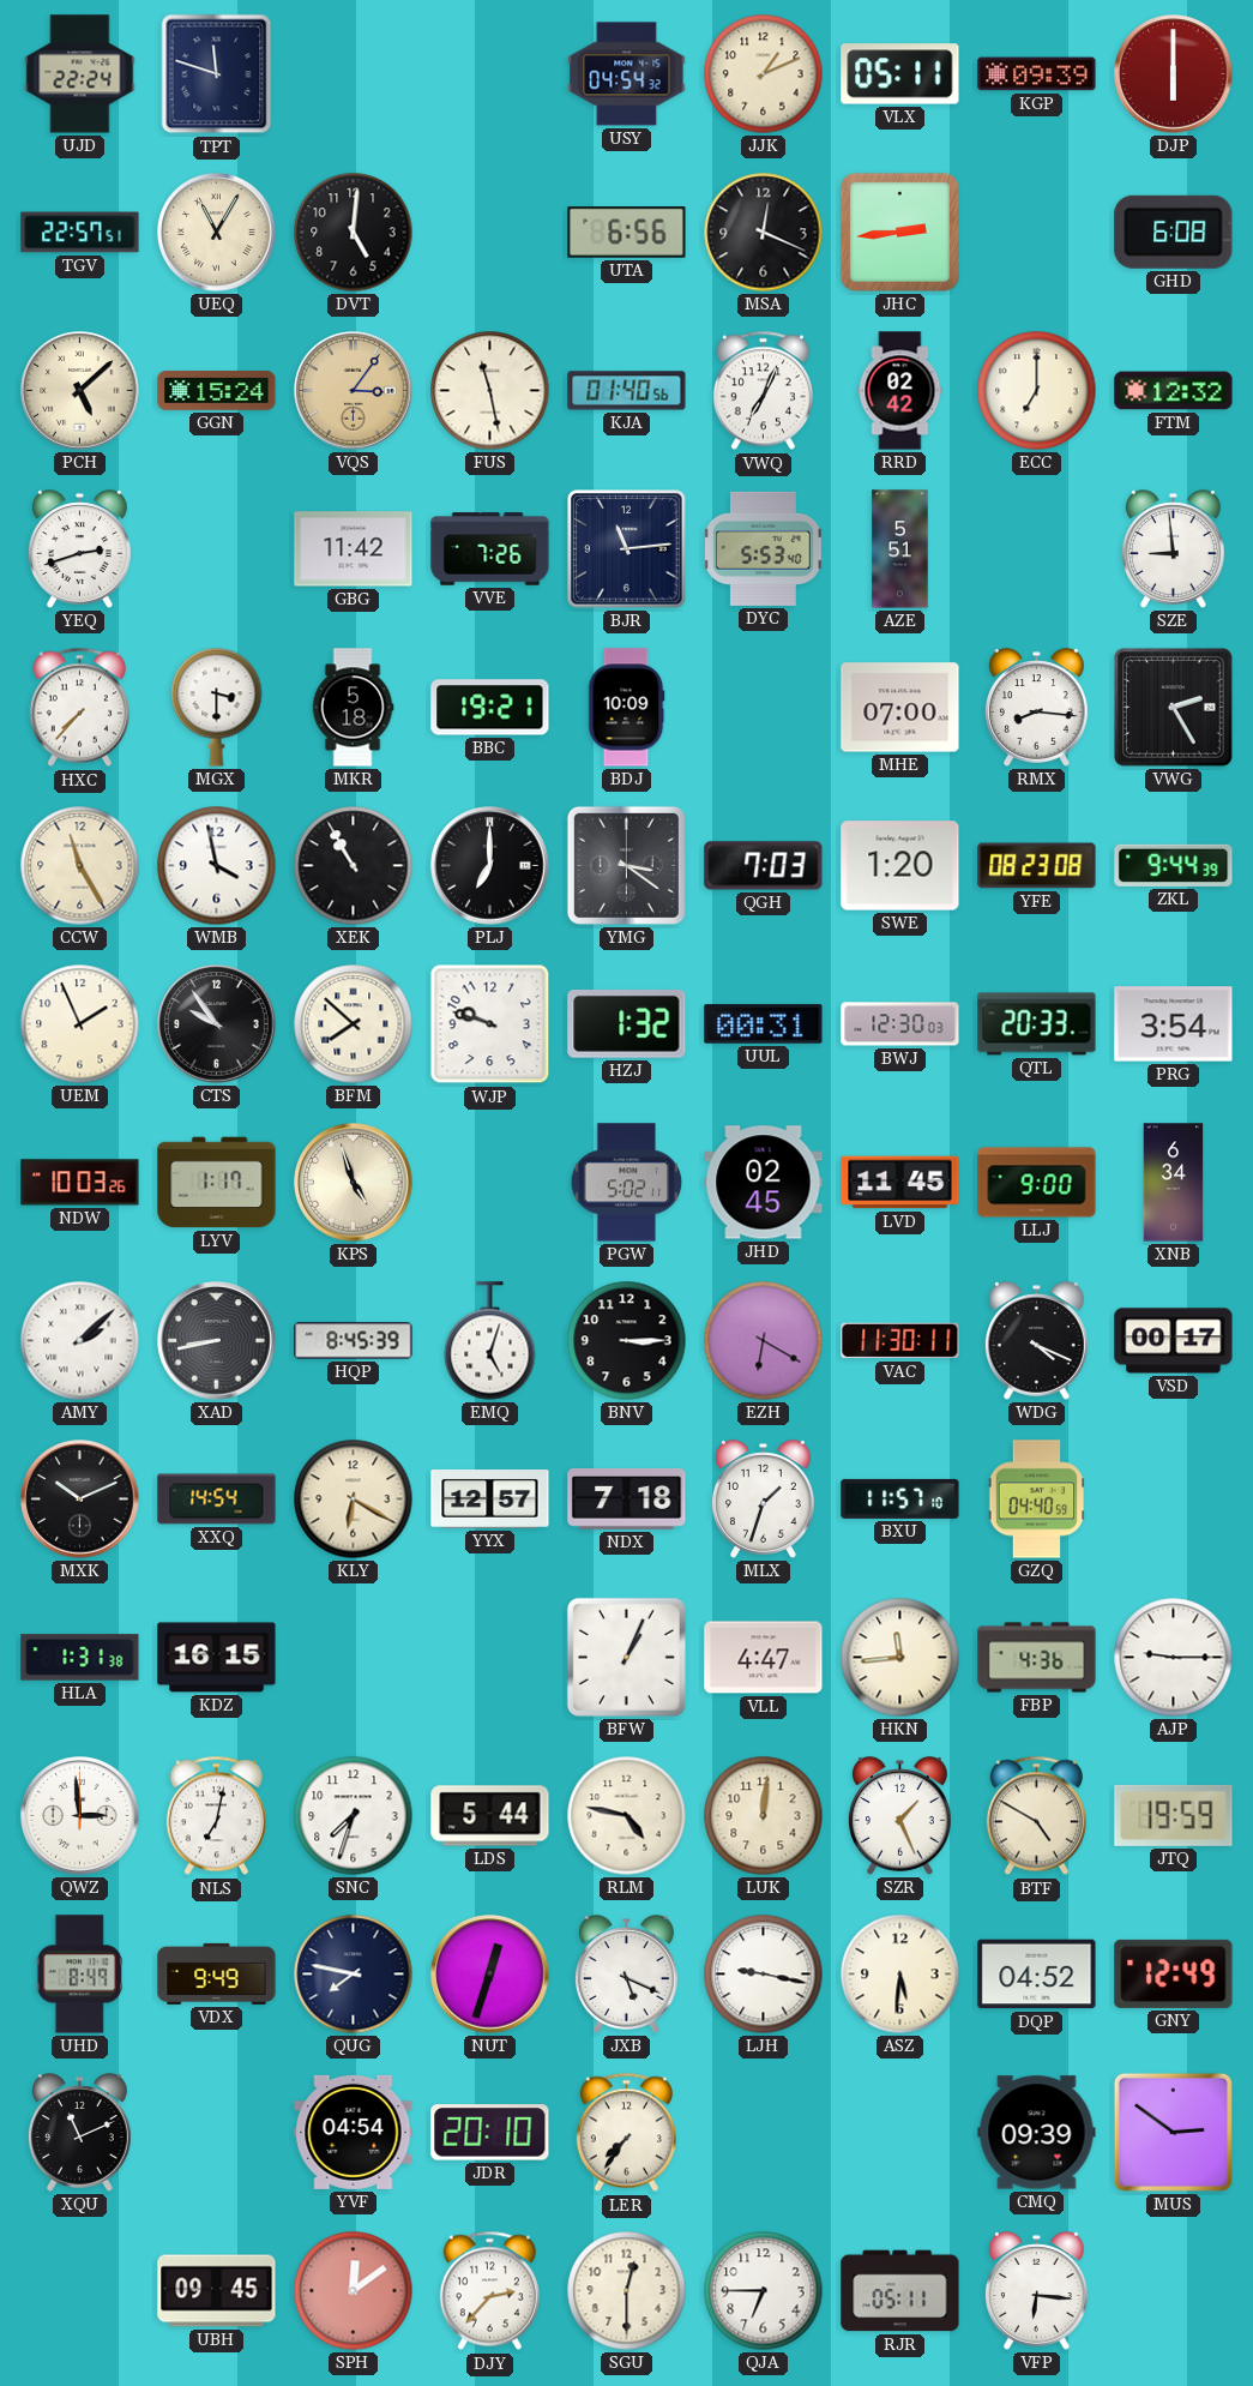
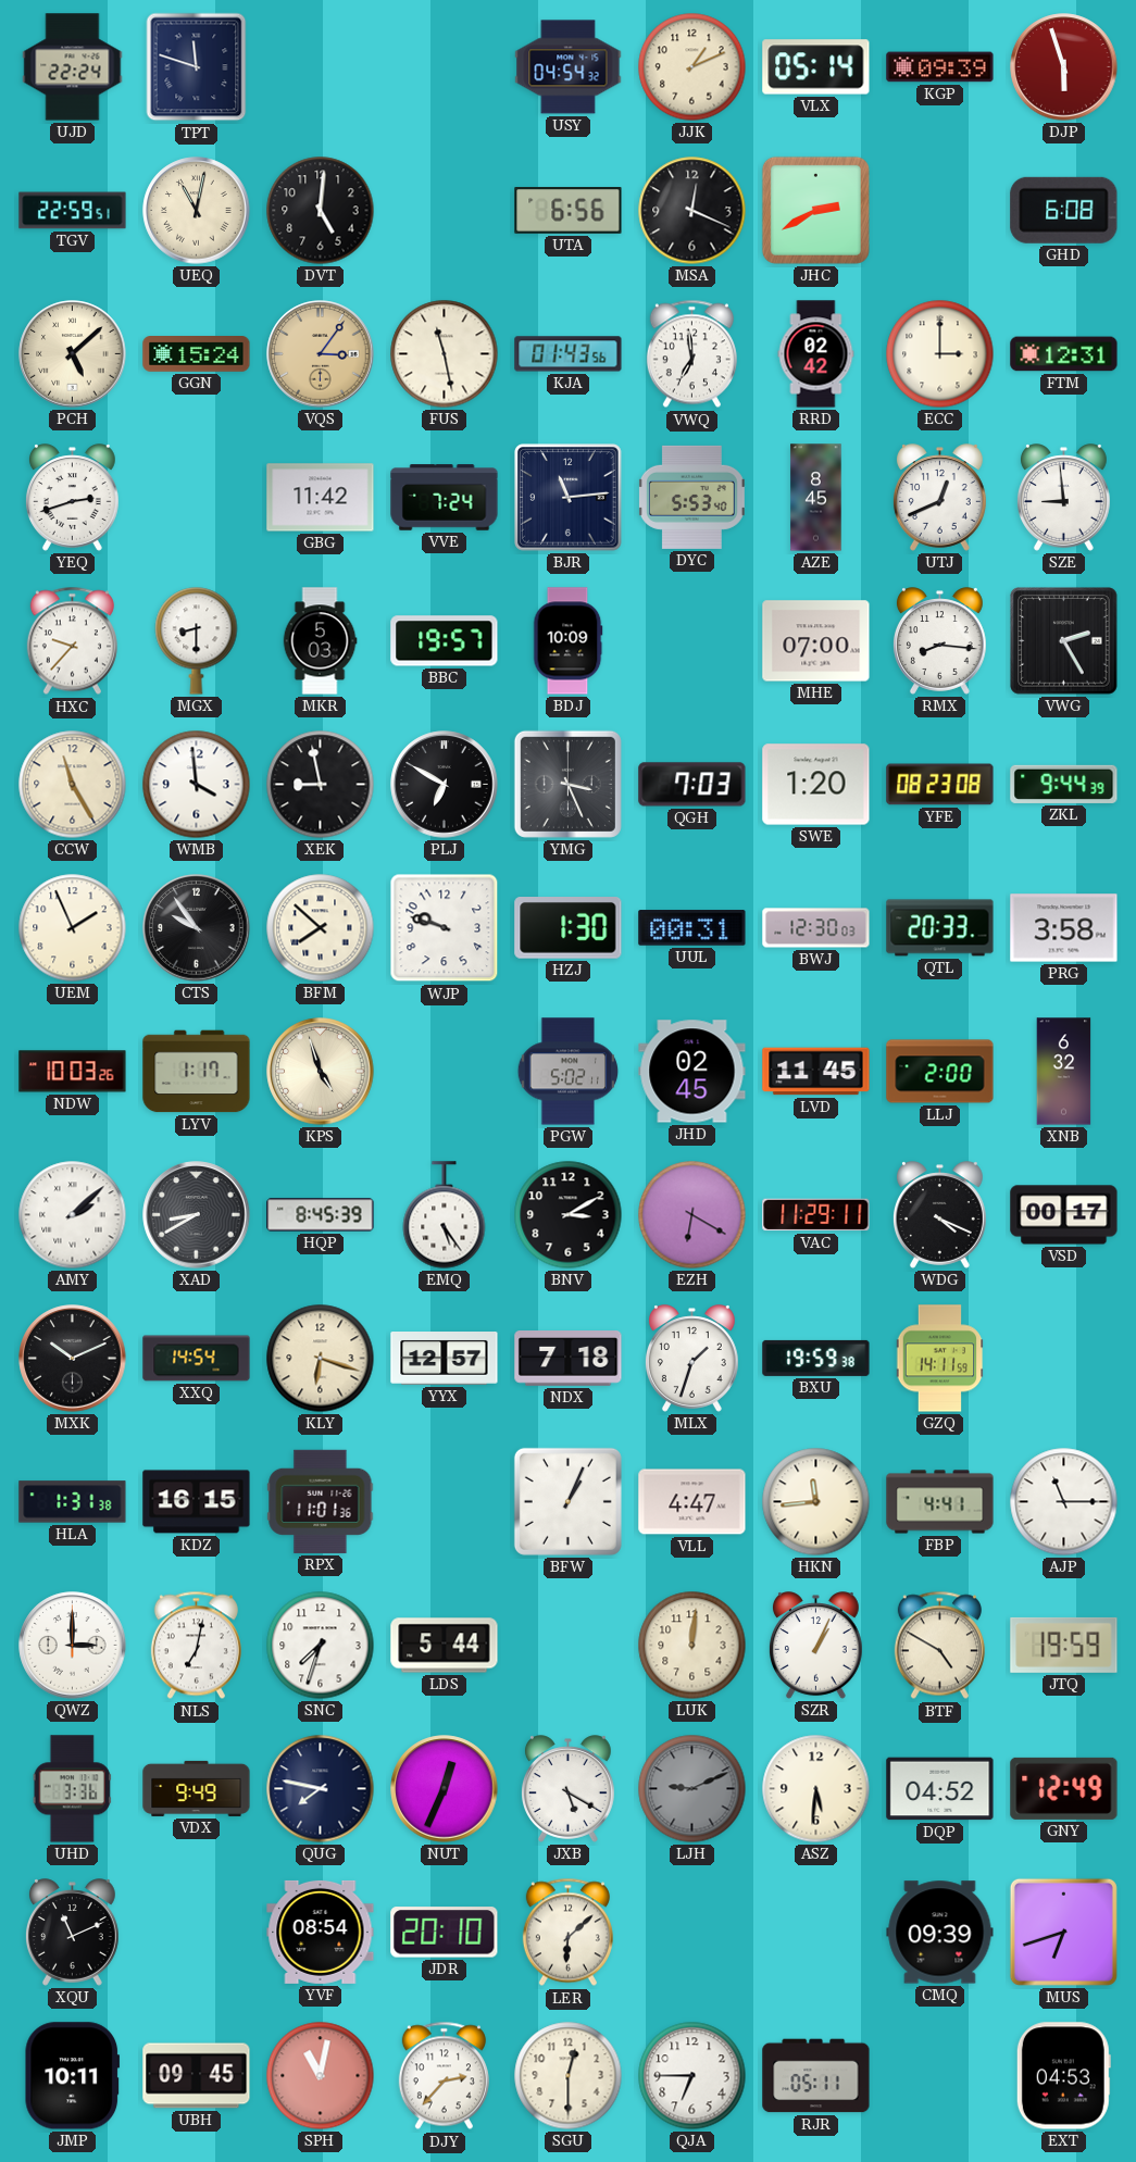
VLX: 05:11 -> 05:14
DJP: 6:00 -> 5:57
TGV: 22:57 -> 22:59
UEQ: 11:05 -> 11:02
JHC: 2:44 -> 2:40
KJA: 01:40 -> 01:43
VWQ: 7:04 -> 6:59
ECC: 7:00 -> 3:00
FTM: 12:32 -> 12:31
VVE: 7:26 -> 7:24
AZE: 5:51 -> 8:45
UTJ: none -> 12:41
HXC: 7:37 -> 9:37
MGX: 3:30 -> 8:30
MKR: 5:18 -> 5:03
BBC: 19:21 -> 19:57
WMB: 3:58 -> 3:59
XEK: 10:55 -> 8:58
PLJ: 7:00 -> 6:50
YMG: 3:21 -> 3:26
HZJ: 1:32 -> 1:30
PRG: 3:54 -> 3:58
LLJ: 9:00 -> 2:00
XNB: 6:34 -> 6:32
XAD: 8:43 -> 8:40
EMQ: 5:03 -> 5:24
BNV: 3:15 -> 3:10
VAC: 11:30 -> 11:29
KLY: 6:20 -> 6:18
BXU: 11:57 -> 19:59
GZQ: 04:40 -> 14:11
RPX: none -> 11:01
FBP: 4:36 -> 4:41
AJP: 9:15 -> 11:15
QWZ: 2:59 -> 3:00
RLM: 4:47 -> none
SZR: 1:26 -> 1:04
UHD: 8:49 -> 3:36
NUT: 12:33 -> 12:34
JXB: 5:19 -> 5:20
LJH: 9:17 -> 9:11
LJH dial: white -> grey
YVF: 04:54 -> 08:54
LER: 7:36 -> 6:08
MUS: 2:51 -> 6:42
JMP: none -> 10:11
SPH: 12:09 -> 11:02
VFP: 6:16 -> none
EXT: none -> 04:53
